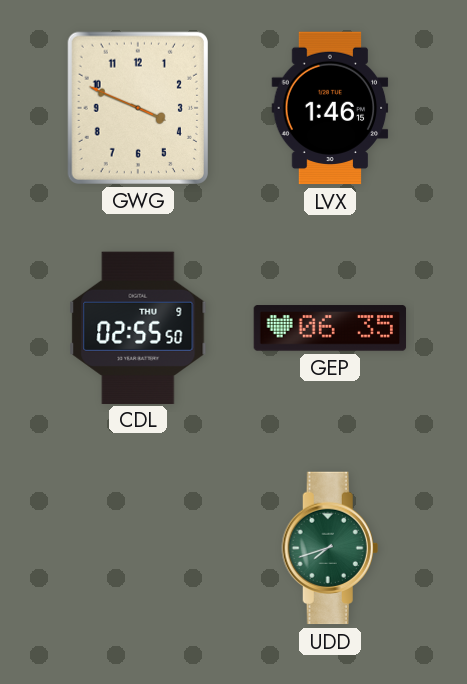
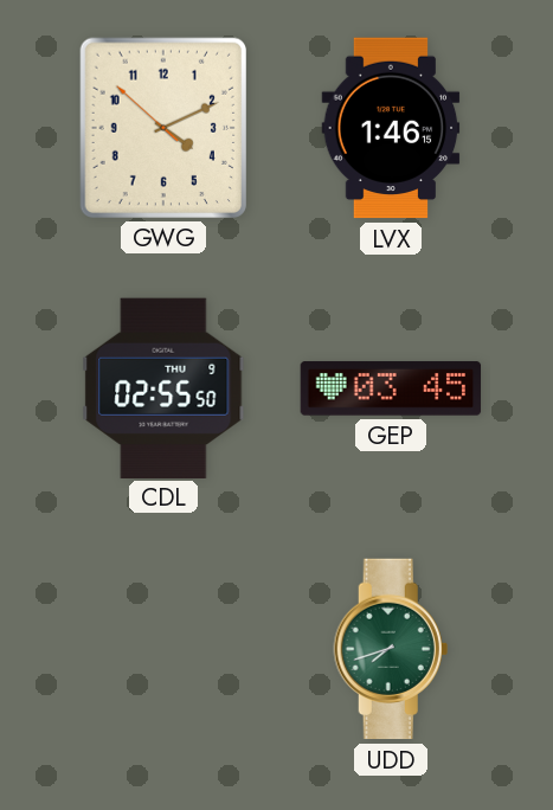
GWG: 3:48 -> 4:10
GEP: 06:35 -> 03:45
